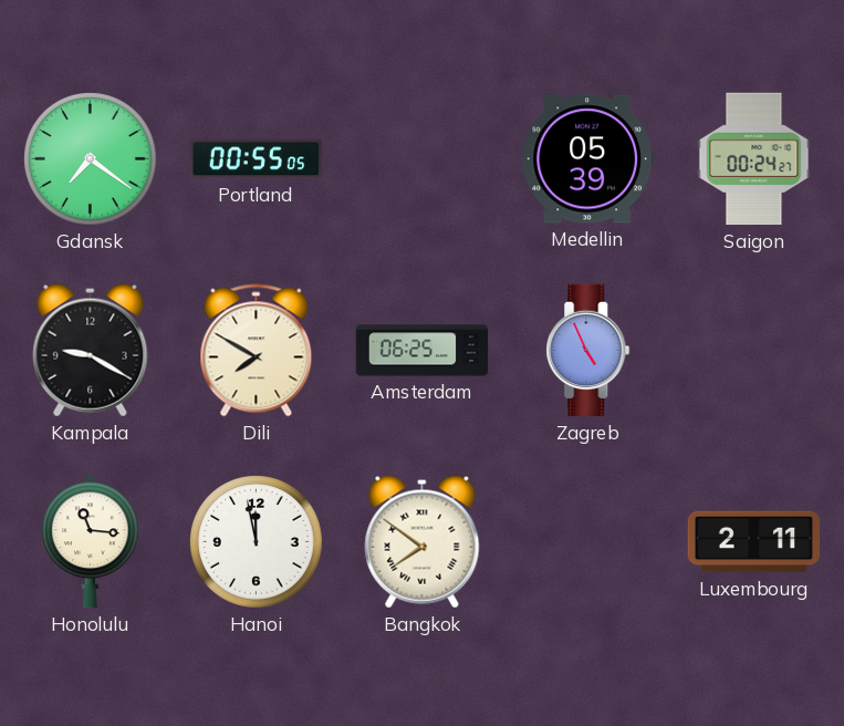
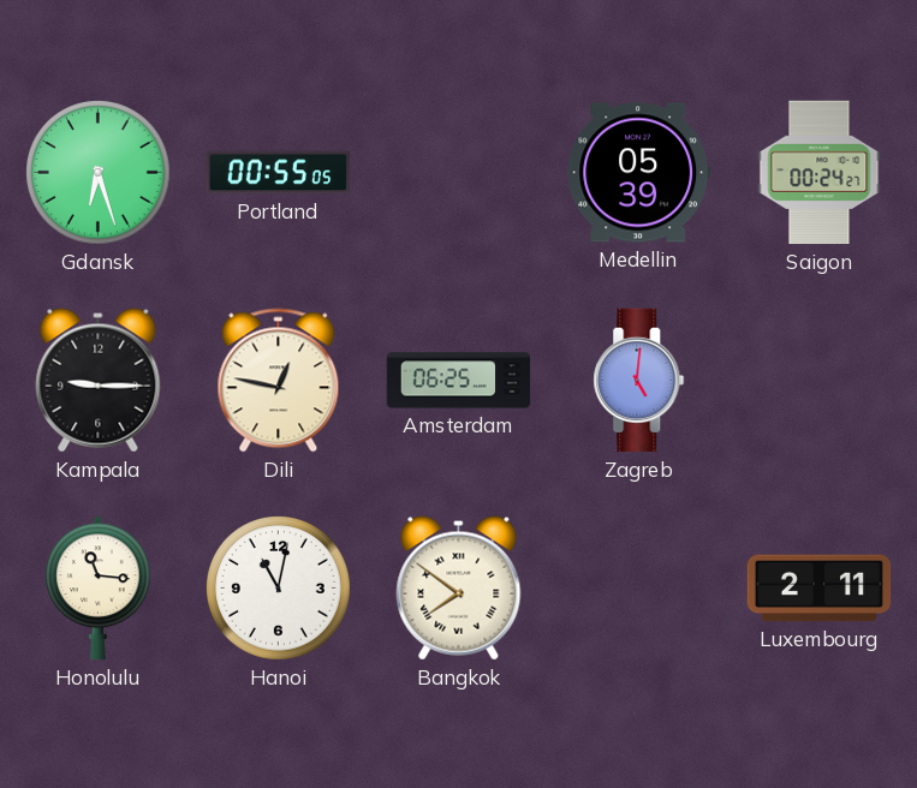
Gdansk: 7:21 -> 6:27
Kampala: 9:20 -> 9:15
Dili: 7:50 -> 12:47
Zagreb: 4:56 -> 5:01
Hanoi: 11:58 -> 11:02
